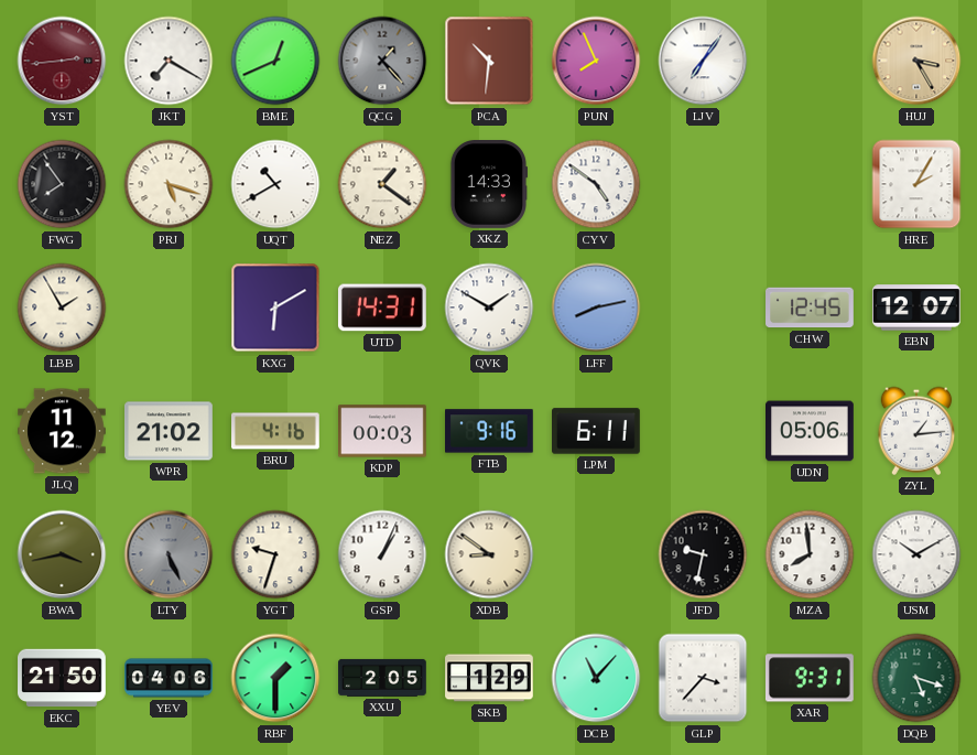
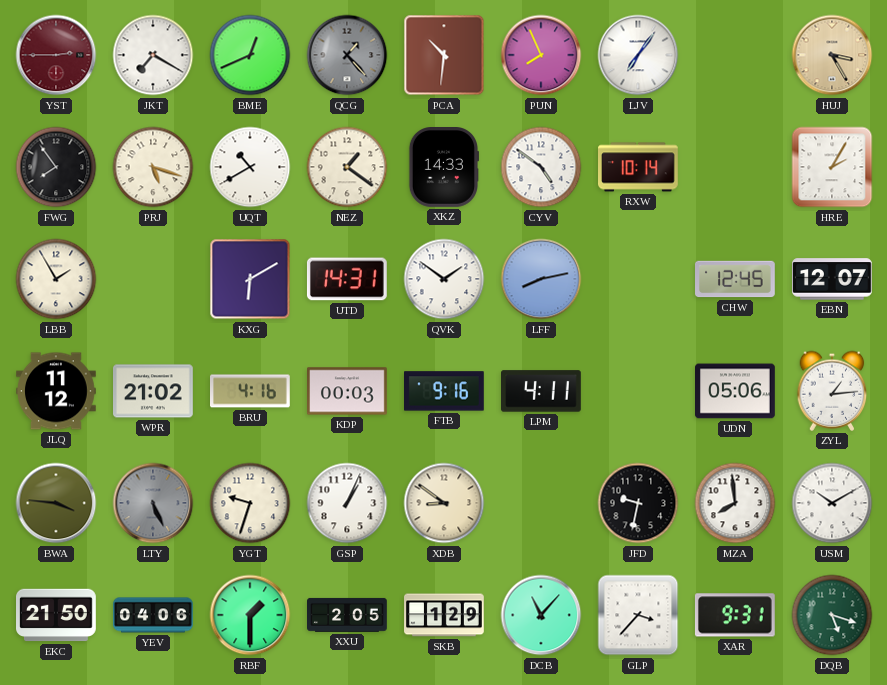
YST: 2:44 -> 2:45
RXW: none -> 10:14
QVK: 1:50 -> 1:51
LPM: 6:11 -> 4:11
BWA: 3:43 -> 3:46
